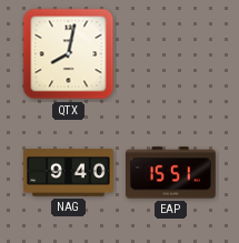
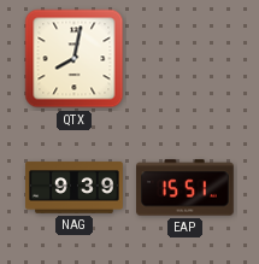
NAG: 9:40 -> 9:39
